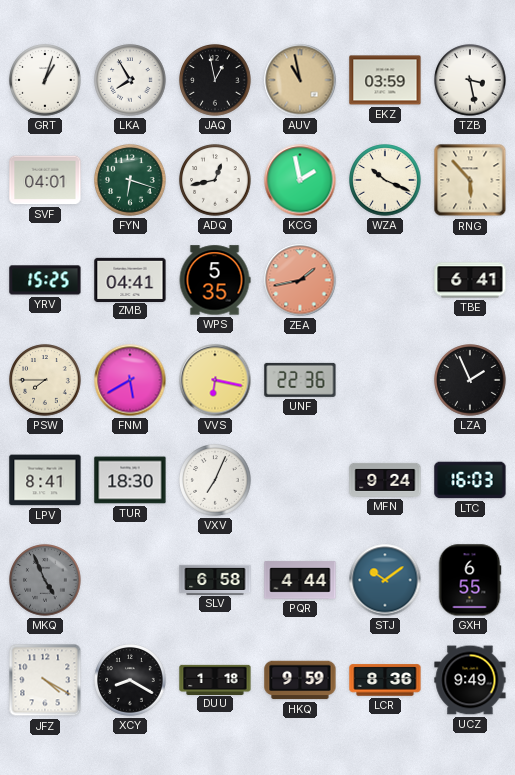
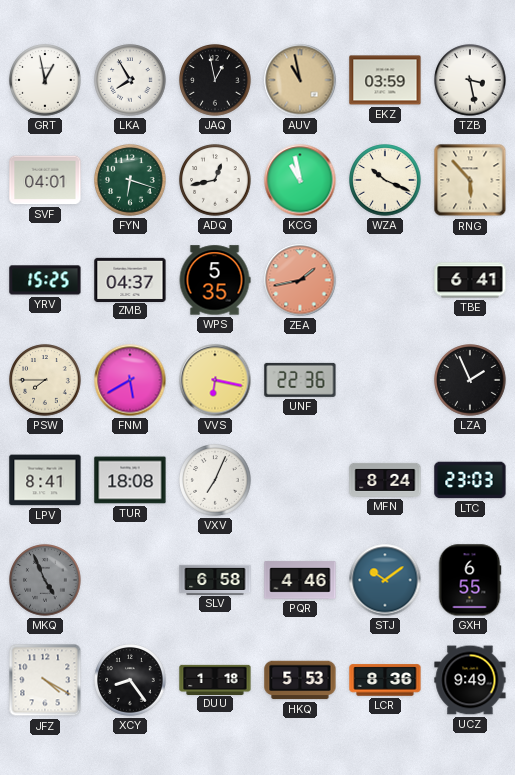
GRT: 1:03 -> 12:58
KCG: 1:58 -> 10:58
ZMB: 04:41 -> 04:37
TUR: 18:30 -> 18:08
MFN: 9:24 -> 8:24
LTC: 16:03 -> 23:03
PQR: 4:44 -> 4:46
XCY: 8:20 -> 8:24
HKQ: 9:59 -> 5:53
